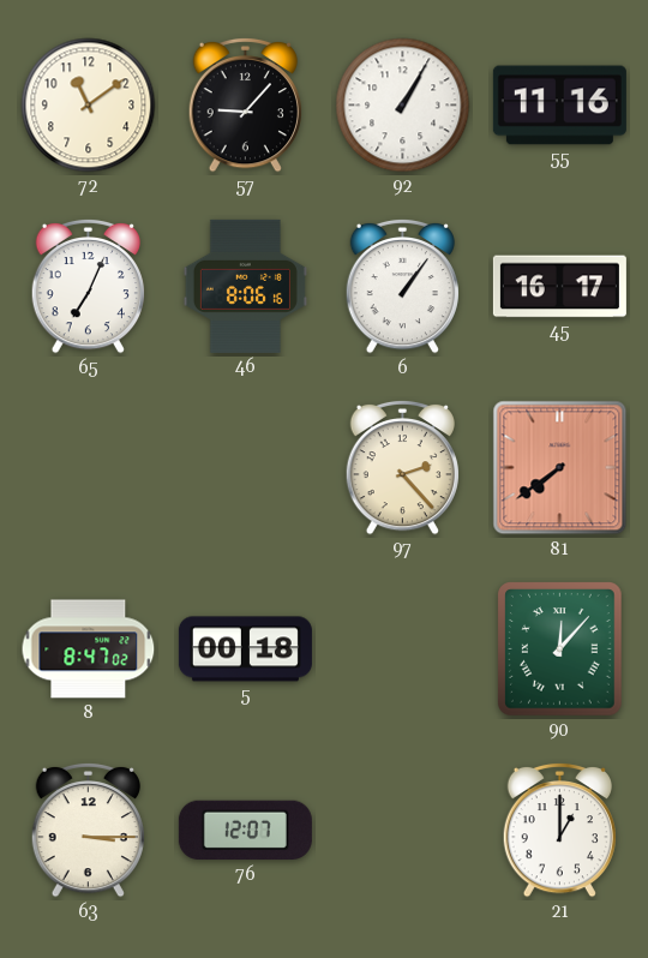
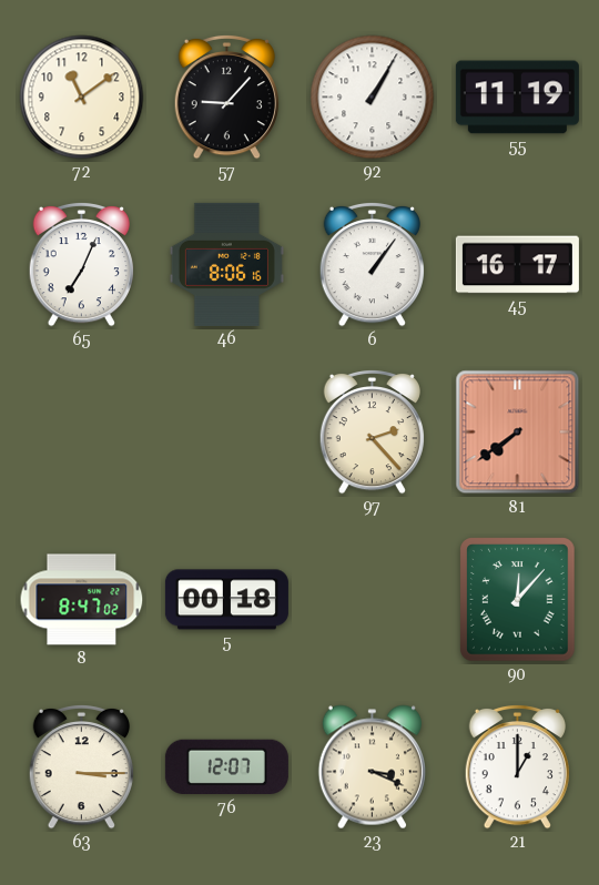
55: 11:16 -> 11:19
23: none -> 3:19
